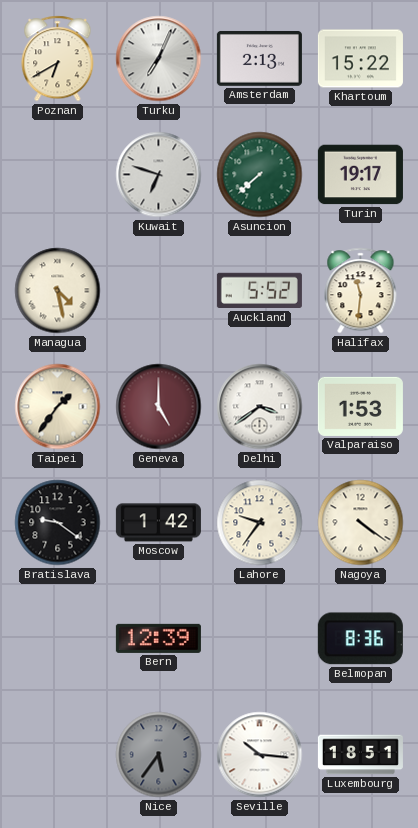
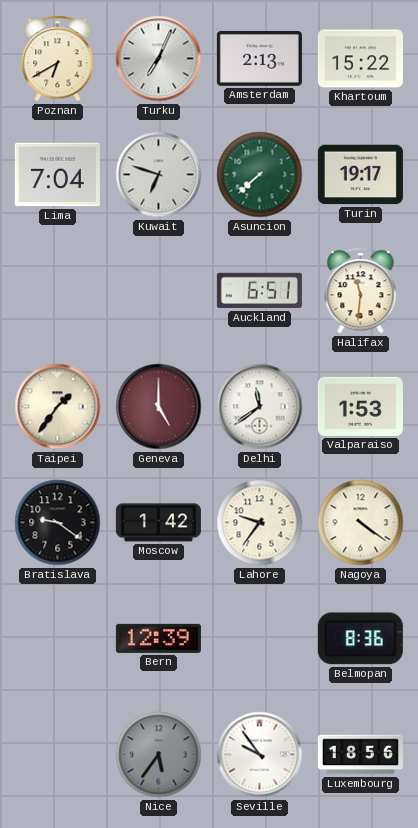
Lima: none -> 7:04
Managua: 4:28 -> none
Auckland: 5:52 -> 6:51
Delhi: 3:39 -> 11:39
Seville: 10:16 -> 9:54
Luxembourg: 18:51 -> 18:56
